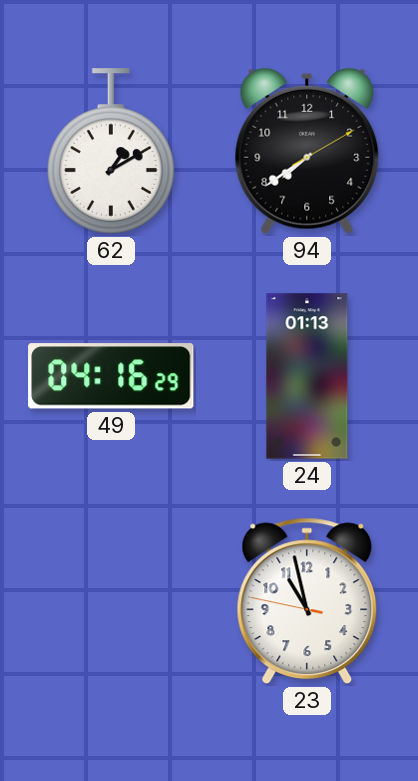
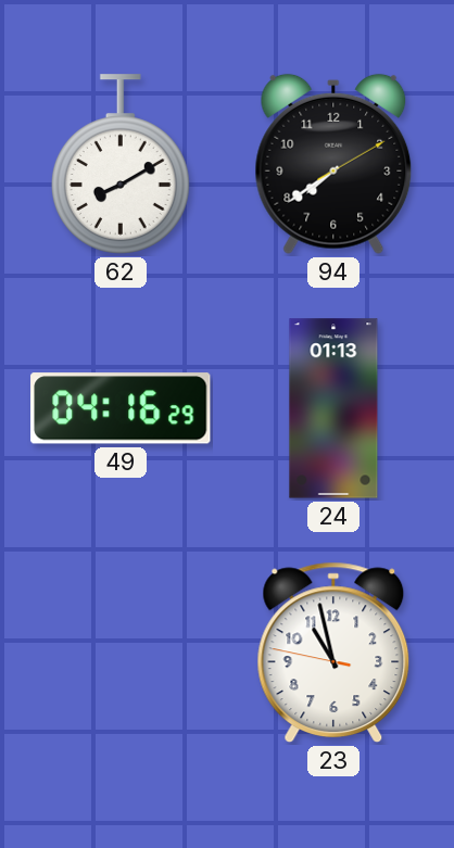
62: 1:10 -> 8:10
